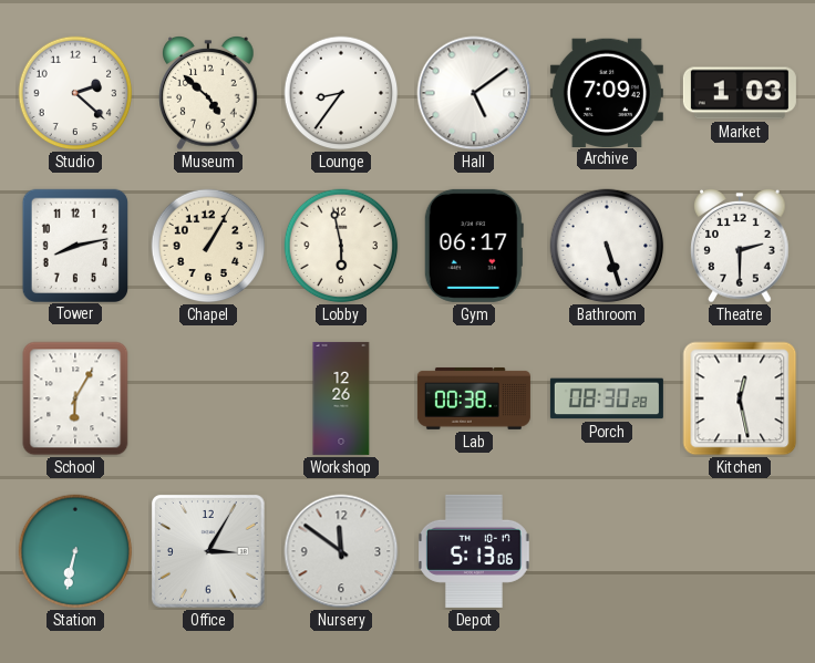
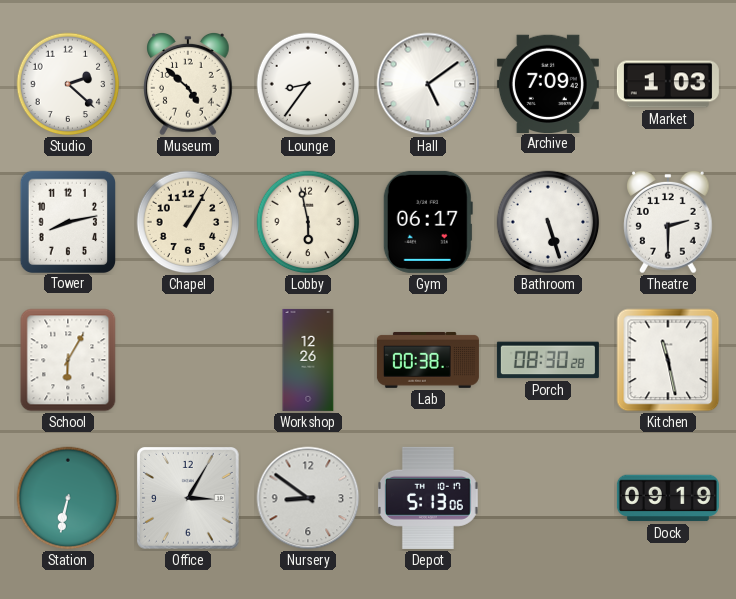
Kitchen: 12:28 -> 11:28
Nursery: 11:51 -> 8:51
Dock: none -> 09:19
